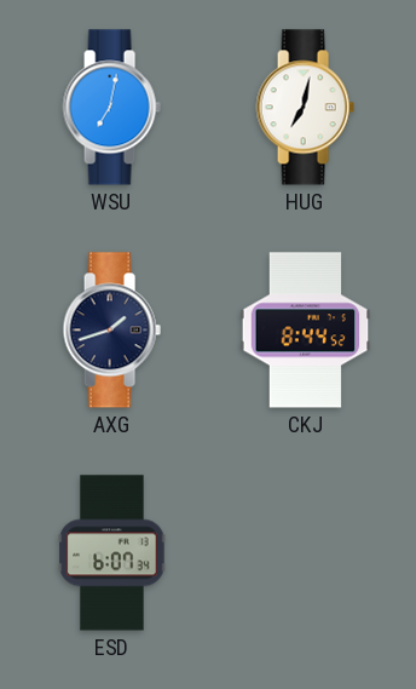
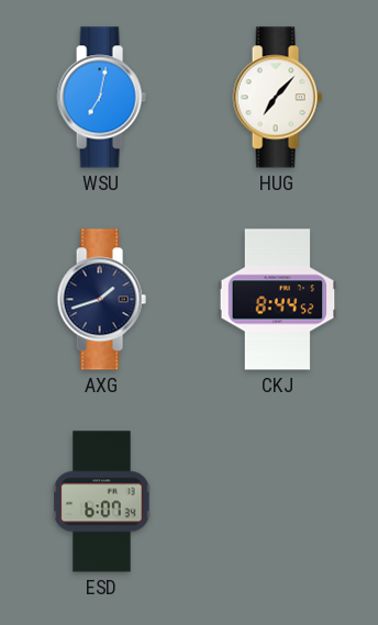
HUG: 7:02 -> 7:07
